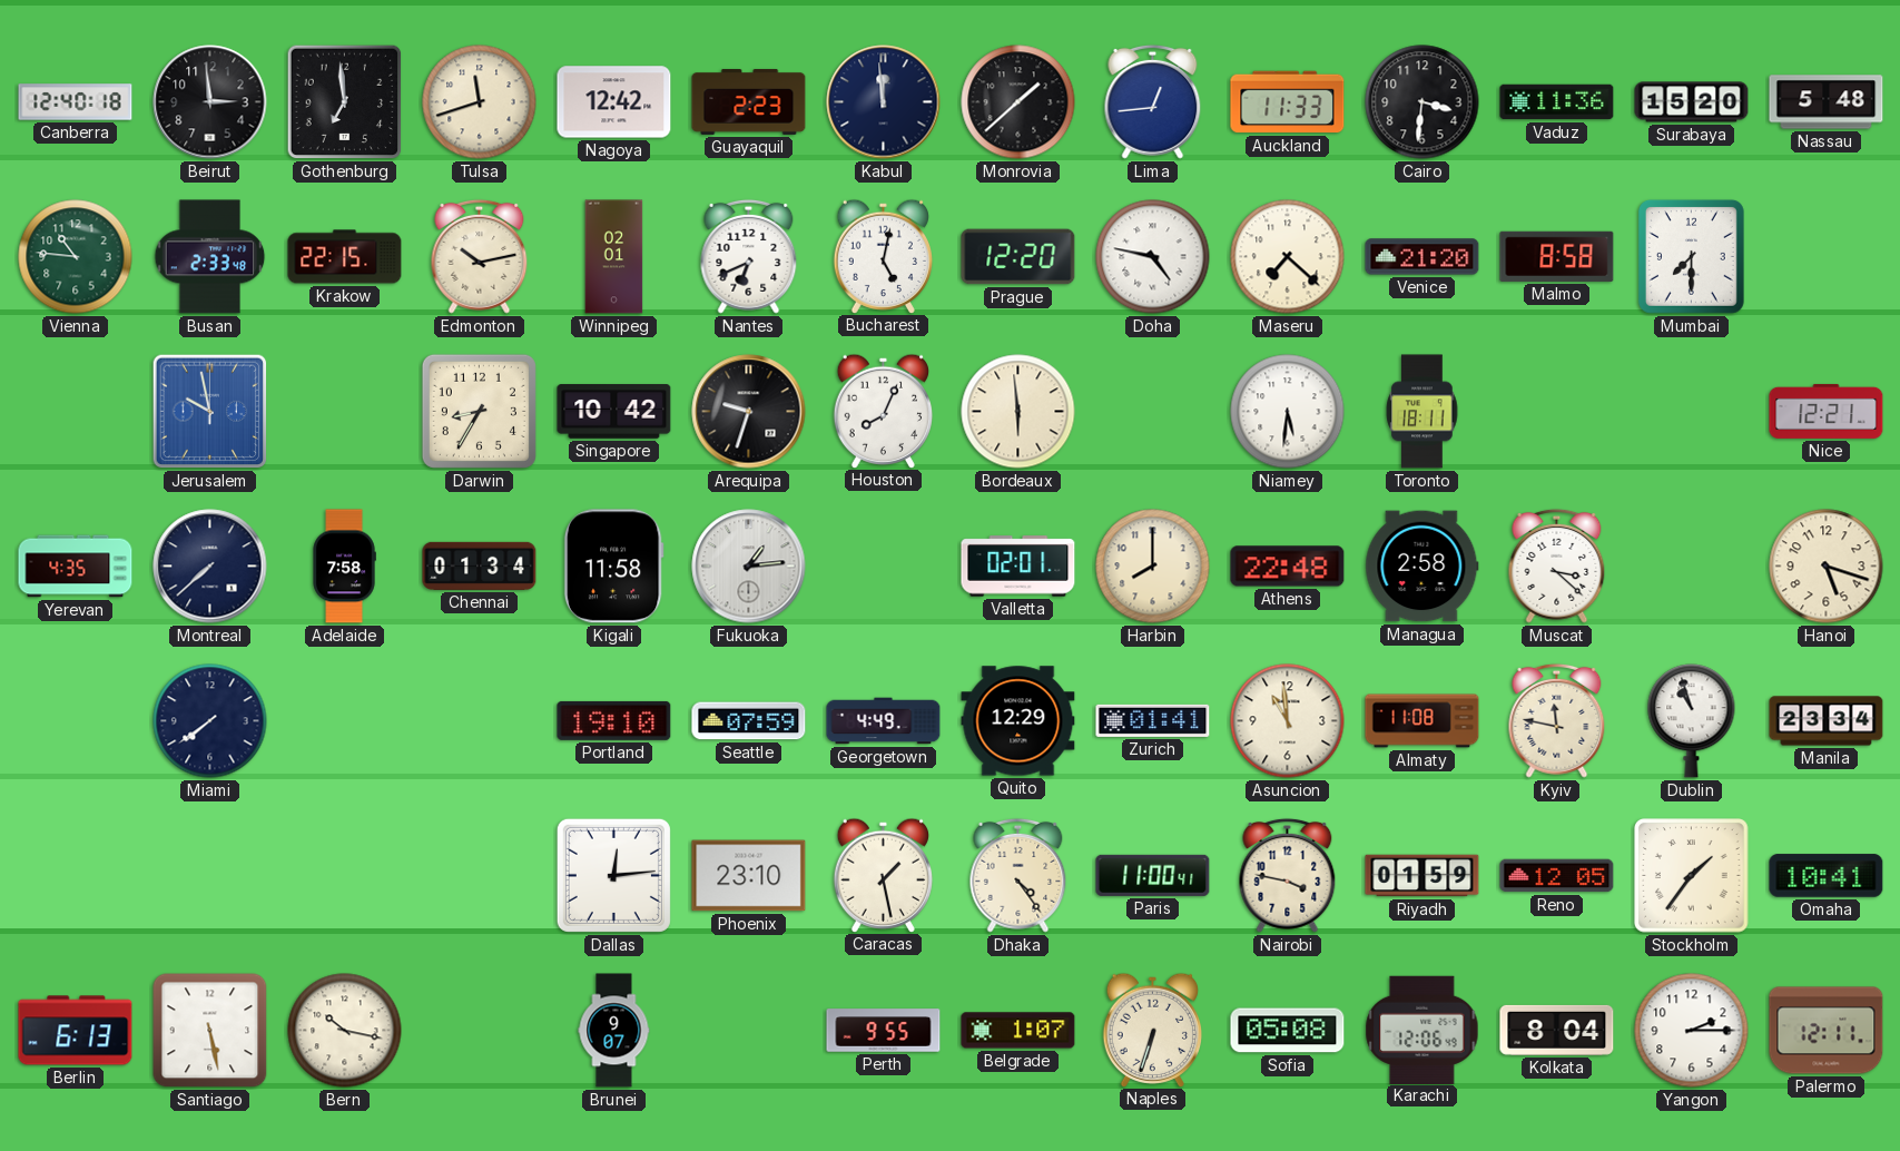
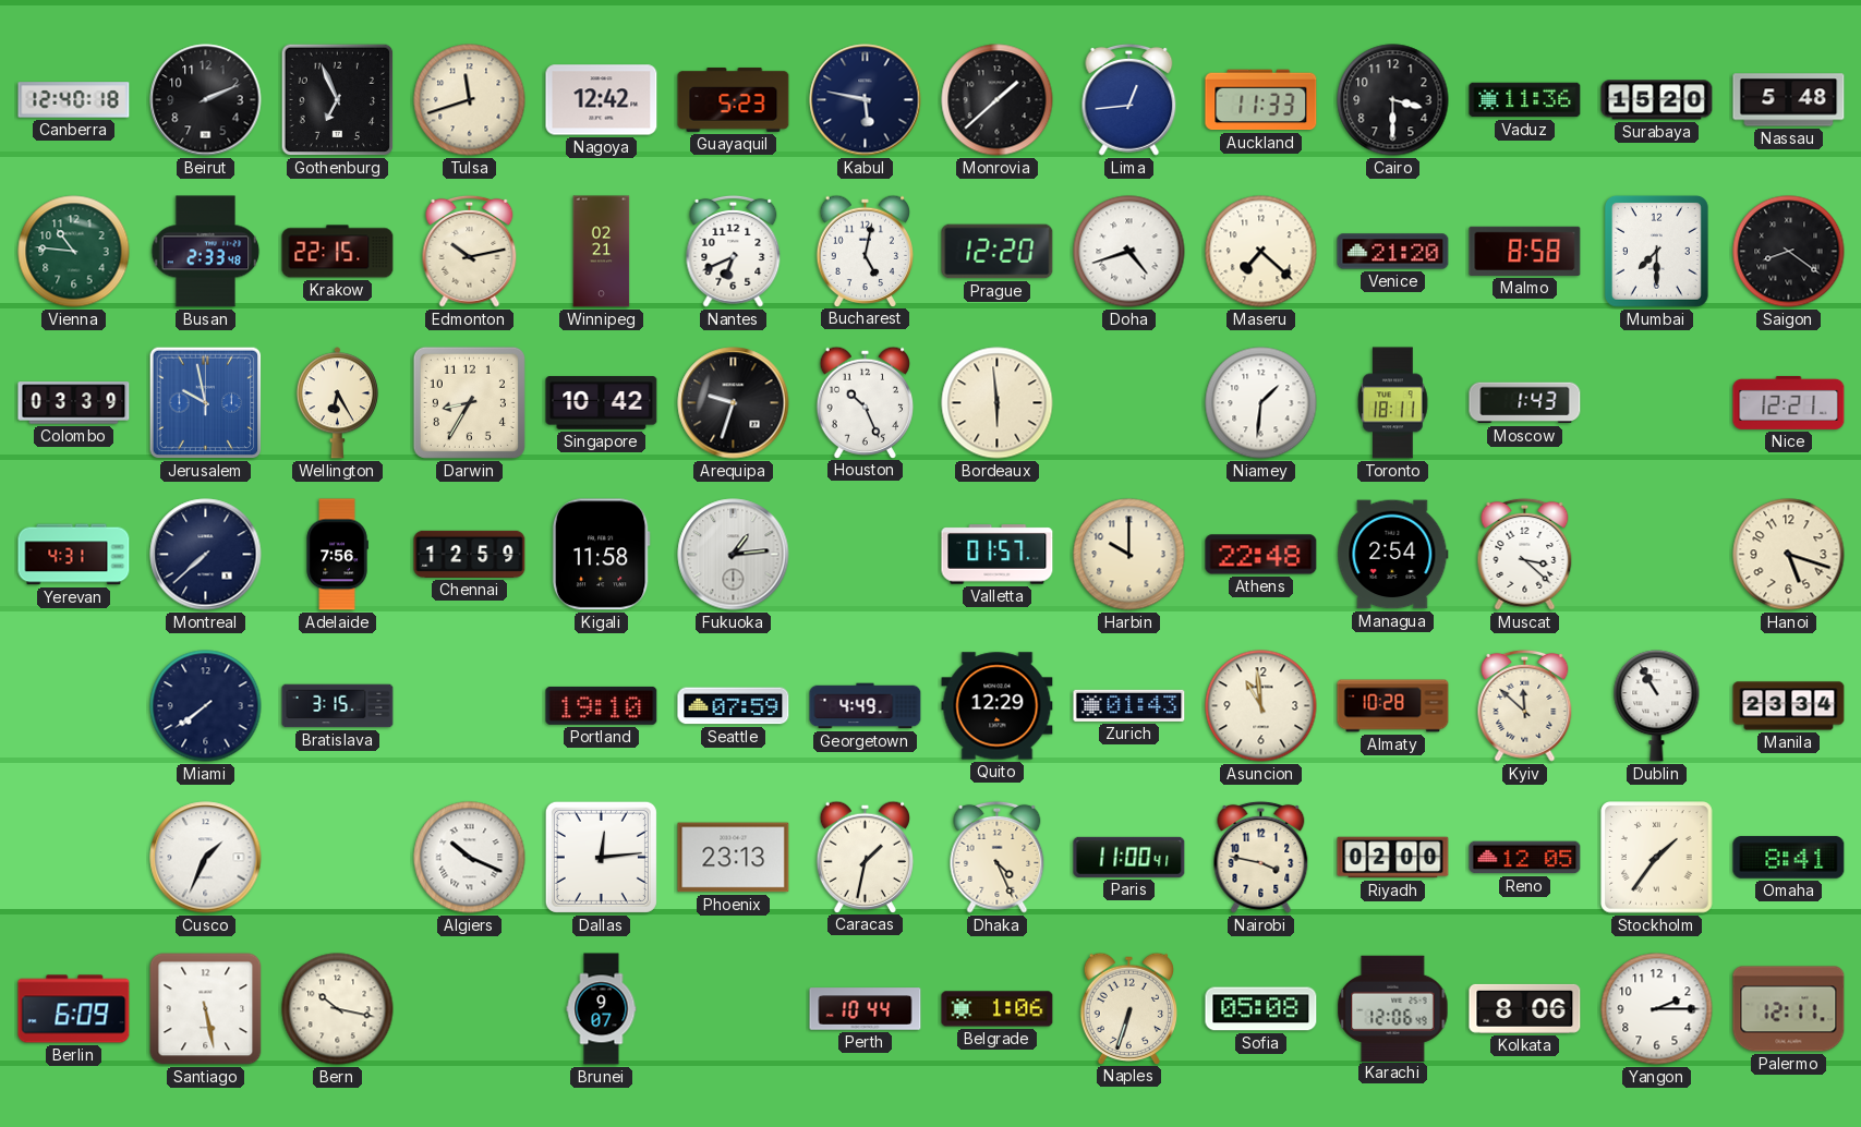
Beirut: 2:59 -> 2:11
Gothenburg: 6:59 -> 6:56
Guayaquil: 2:23 -> 5:23
Kabul: 11:59 -> 5:47
Cairo: 3:31 -> 3:30
Winnipeg: 02:01 -> 02:21
Doha: 4:47 -> 4:42
Saigon: none -> 8:21
Colombo: none -> 03:39
Wellington: none -> 6:25
Houston: 8:04 -> 10:26
Niamey: 5:31 -> 1:31
Moscow: none -> 1:43
Yerevan: 4:35 -> 4:31
Adelaide: 7:58 -> 7:56
Chennai: 01:34 -> 12:59
Valletta: 02:01 -> 01:57
Harbin: 8:00 -> 10:00
Managua: 2:58 -> 2:54
Bratislava: none -> 3:15
Zurich: 01:41 -> 01:43
Almaty: 11:08 -> 10:28
Kyiv: 11:47 -> 11:52
Dublin: 10:57 -> 10:55
Cusco: none -> 1:34
Algiers: none -> 10:19
Phoenix: 23:10 -> 23:13
Caracas: 1:28 -> 1:32
Dhaka: 4:24 -> 4:26
Riyadh: 01:59 -> 02:00
Omaha: 10:41 -> 8:41
Berlin: 6:13 -> 6:09
Perth: 9:55 -> 10:44
Belgrade: 1:07 -> 1:06
Kolkata: 8:04 -> 8:06
